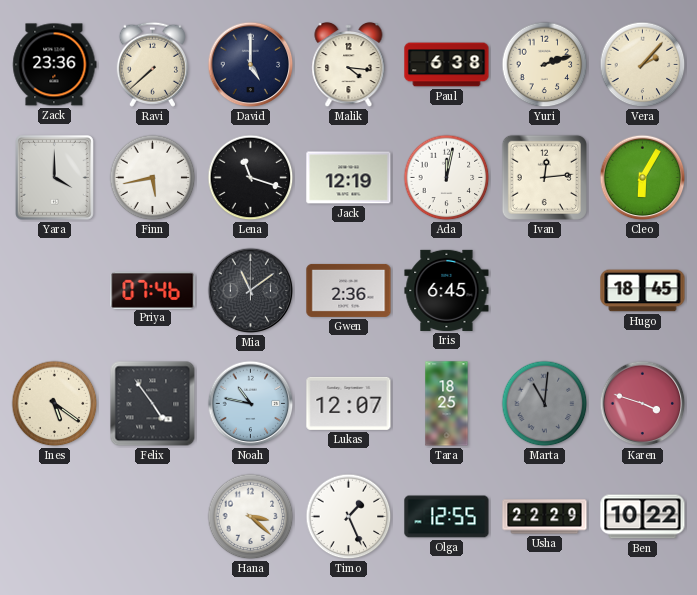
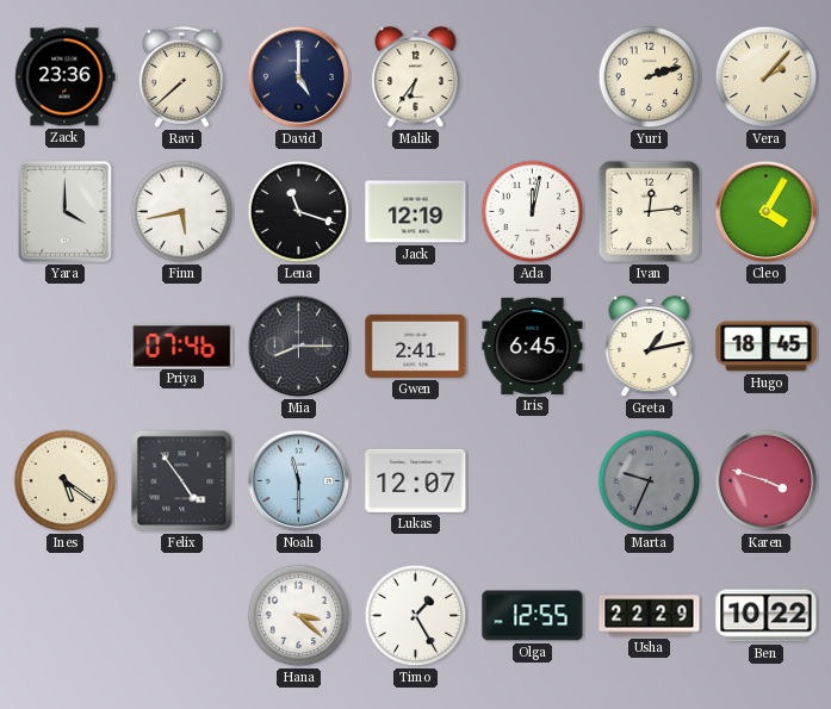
Malik: 4:16 -> 6:36
Paul: 6:38 -> none
Cleo: 6:05 -> 4:05
Mia: 11:09 -> 8:15
Gwen: 2:36 -> 2:41
Greta: none -> 1:13
Noah: 10:47 -> 11:30
Tara: 18:25 -> none
Marta: 11:01 -> 9:34
Timo: 1:26 -> 1:25
